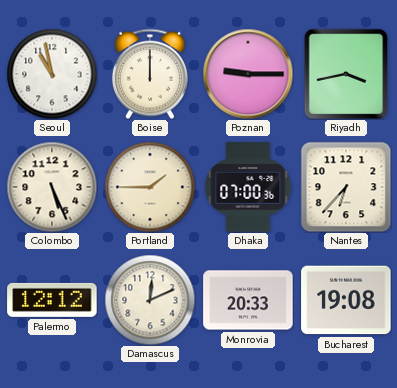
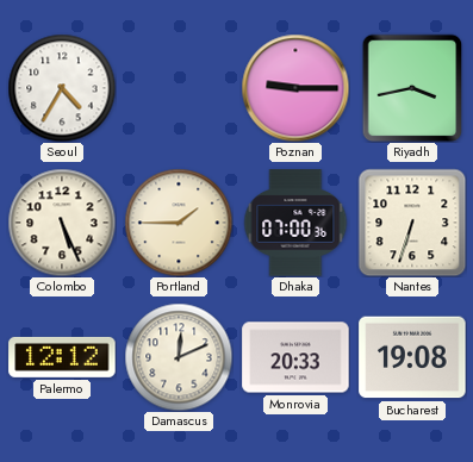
Seoul: 10:58 -> 4:35
Boise: 12:00 -> none
Nantes: 6:37 -> 6:33
